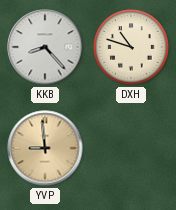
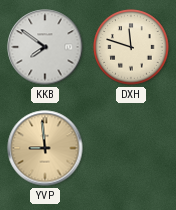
KKB: 8:23 -> 7:51
DXH: 10:48 -> 11:48
